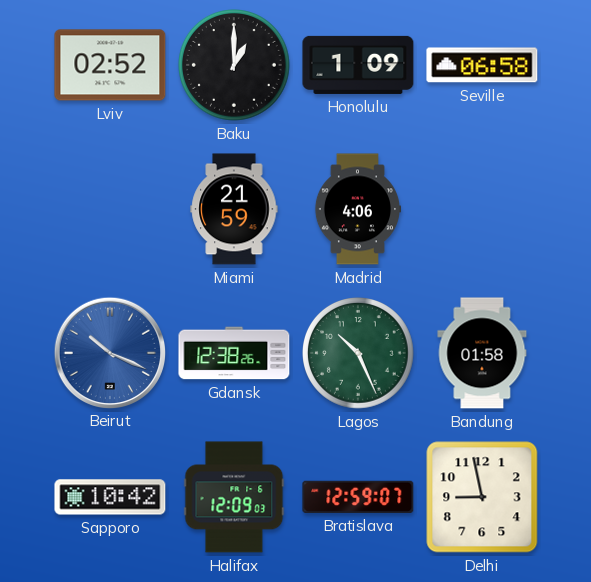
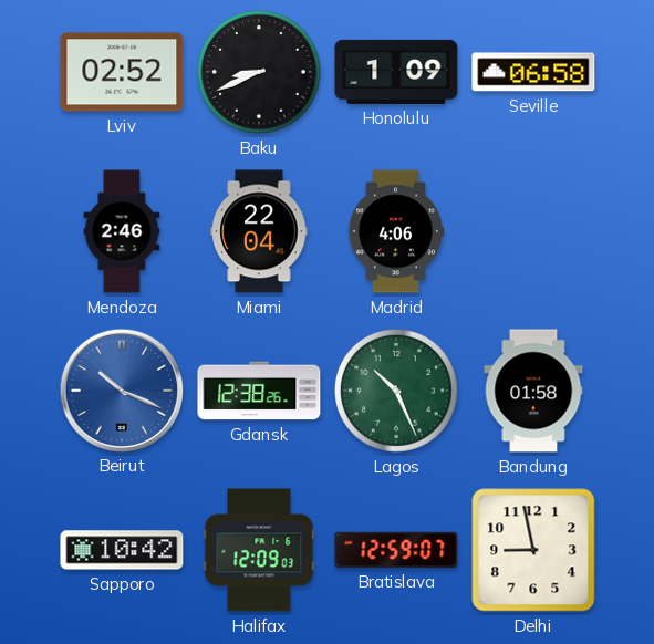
Baku: 1:00 -> 8:41
Mendoza: none -> 2:46
Miami: 21:59 -> 22:04
